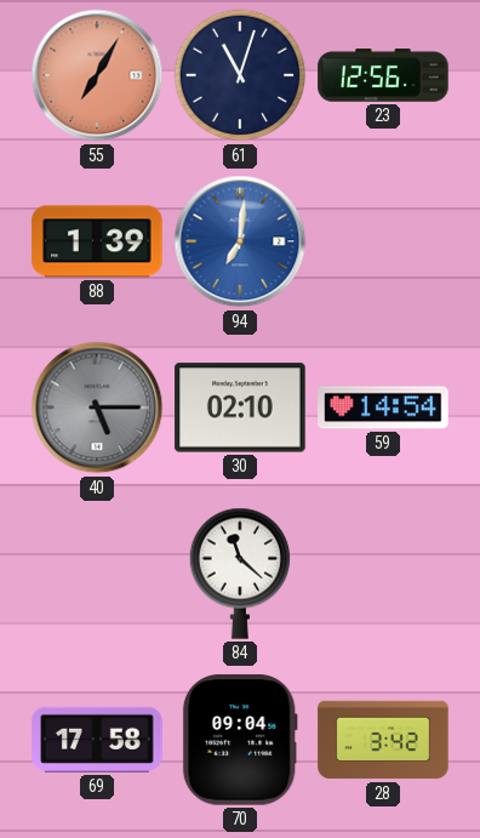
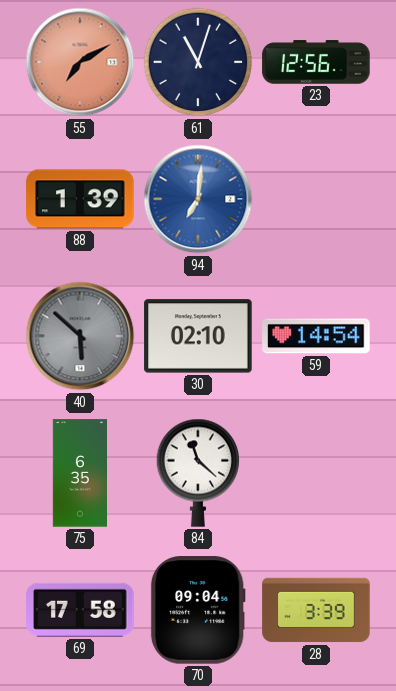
55: 7:05 -> 7:10
40: 5:15 -> 5:52
75: none -> 6:35
28: 3:42 -> 3:39
